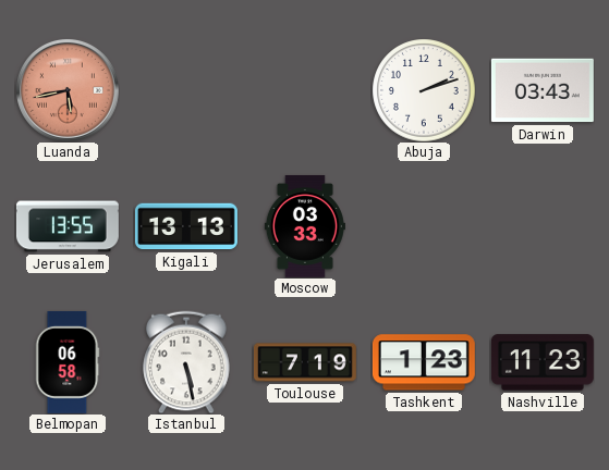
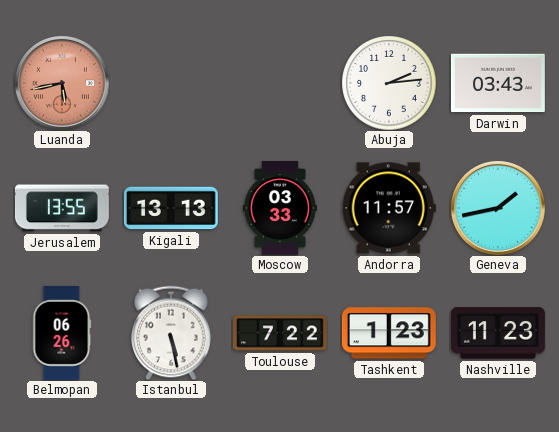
Abuja: 2:12 -> 2:14
Andorra: none -> 11:57
Geneva: none -> 1:43
Belmopan: 06:58 -> 06:26
Toulouse: 7:19 -> 7:22
